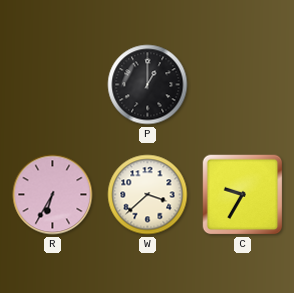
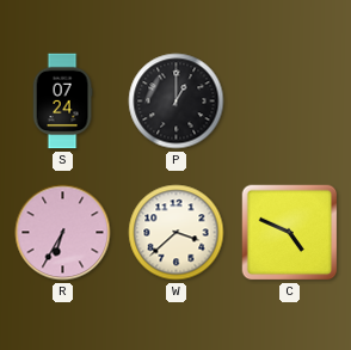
S: none -> 07:24
C: 9:35 -> 4:49
